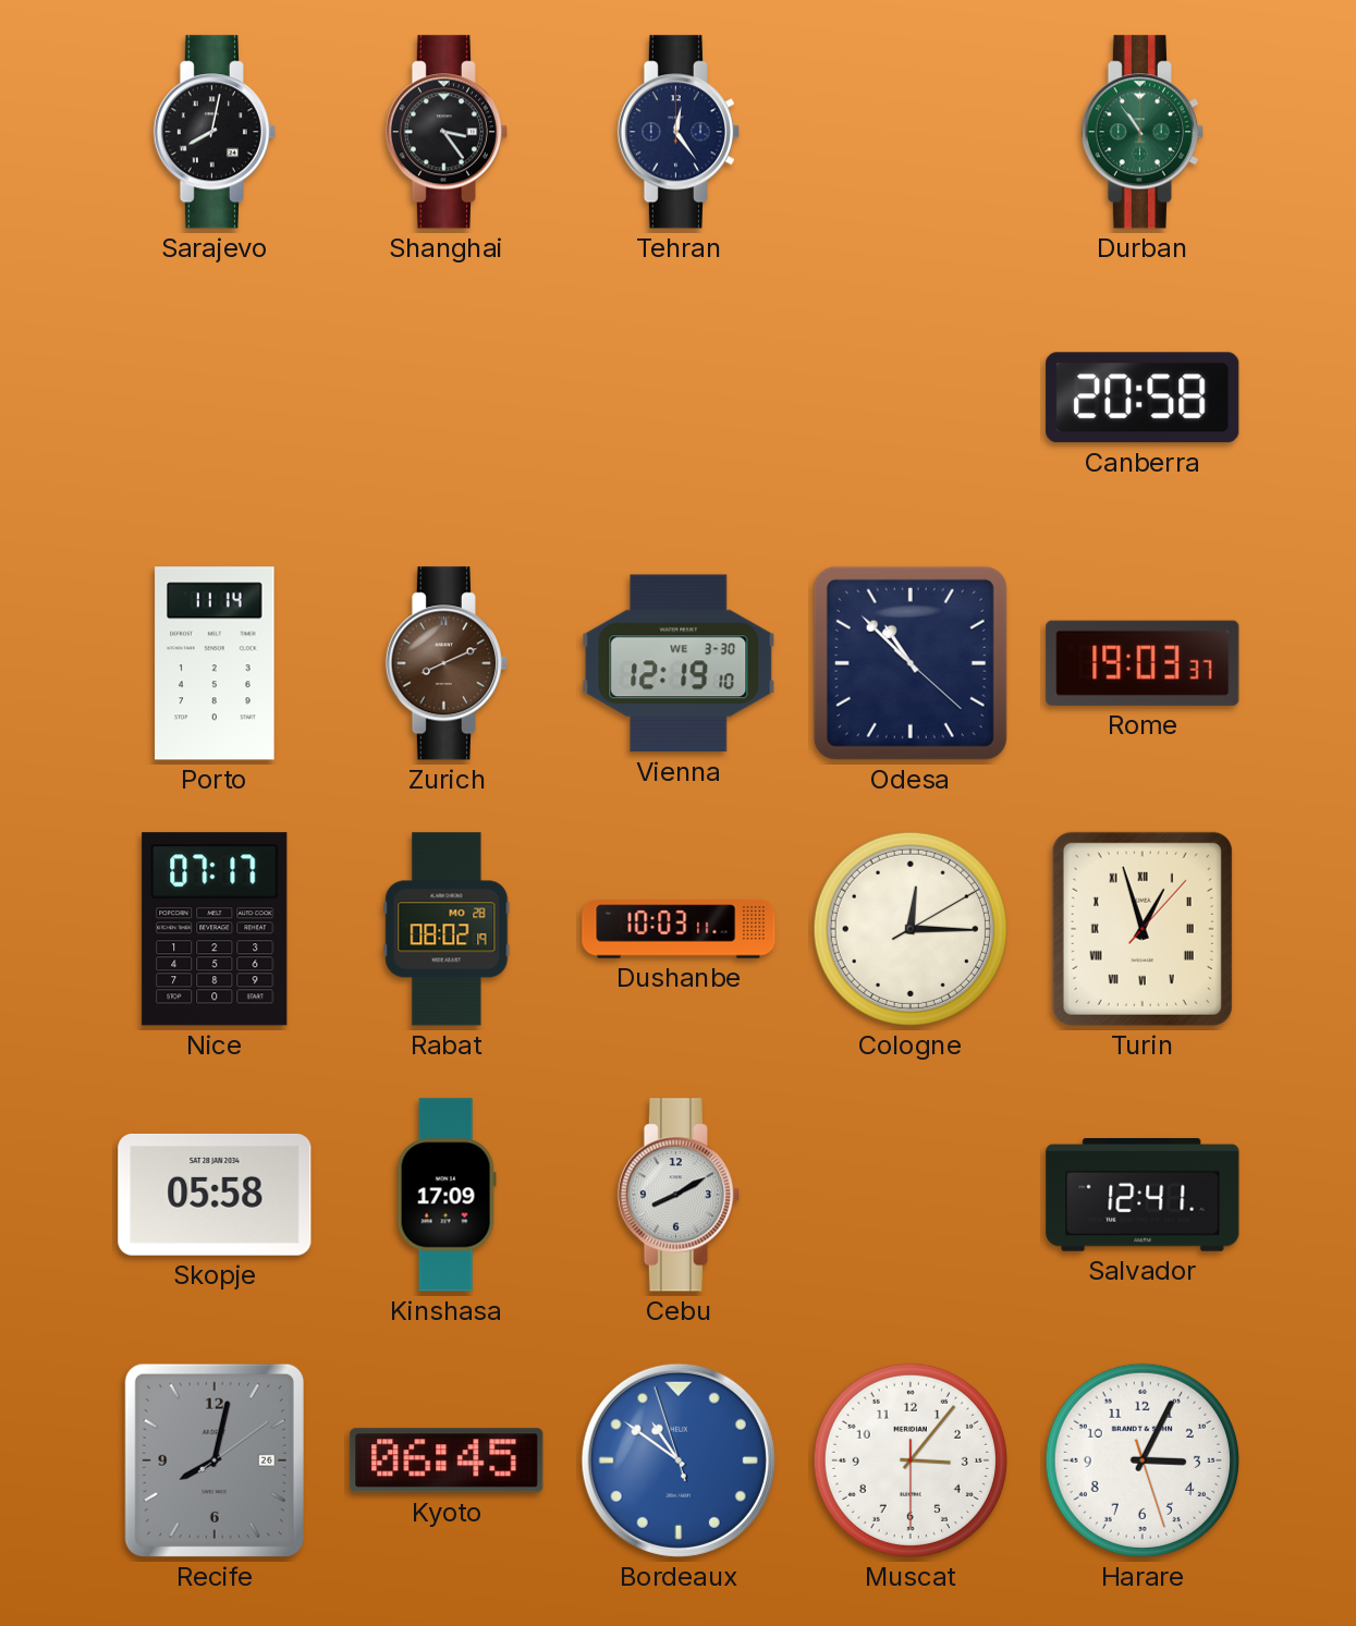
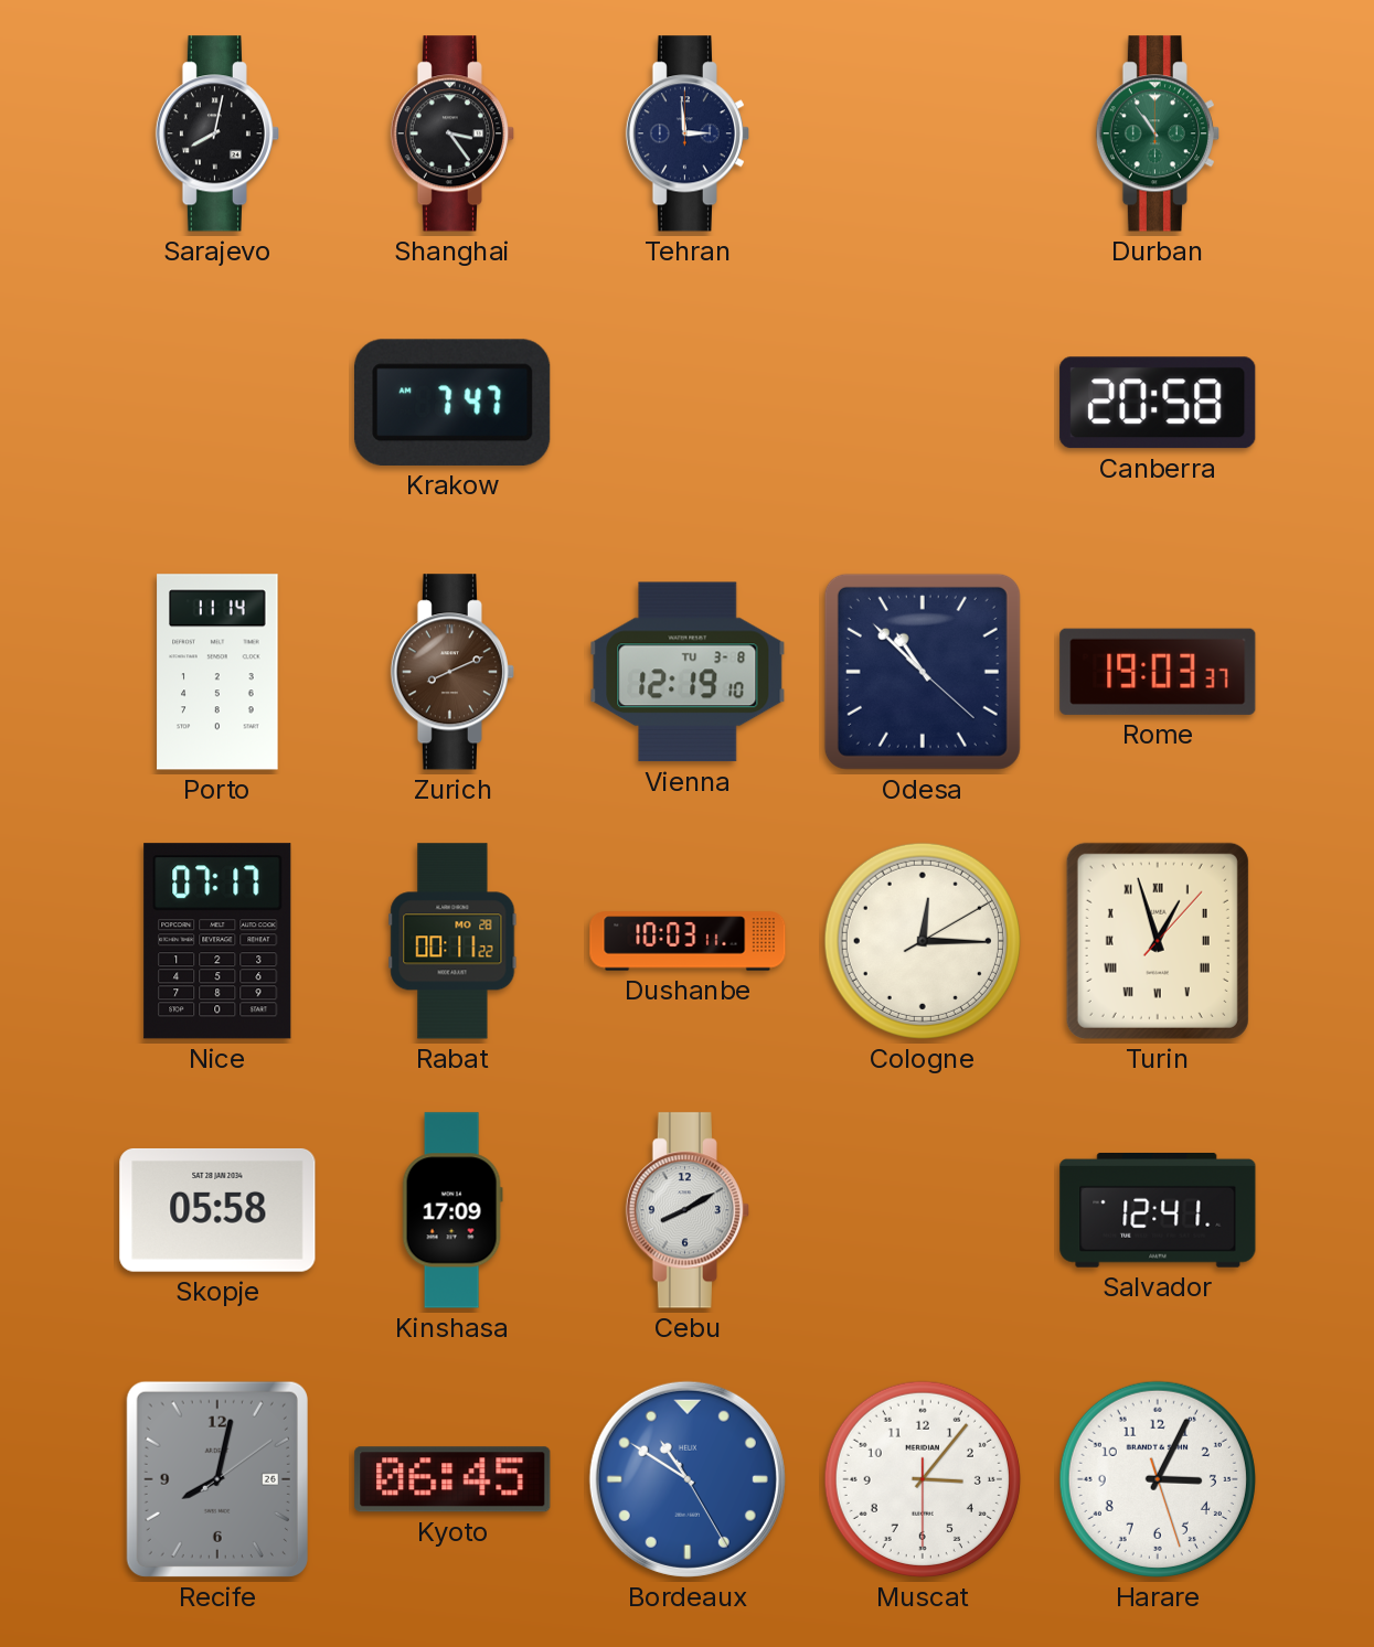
Tehran: 12:24 -> 2:59
Krakow: none -> 7:47
Vienna date: WE 3-30 -> TU 3-8
Rabat: 08:02 -> 00:11
Bordeaux: 10:50:57 -> 10:50:25
